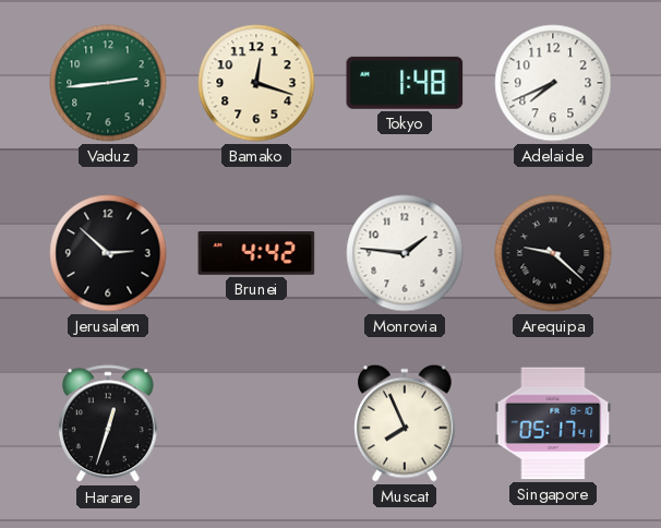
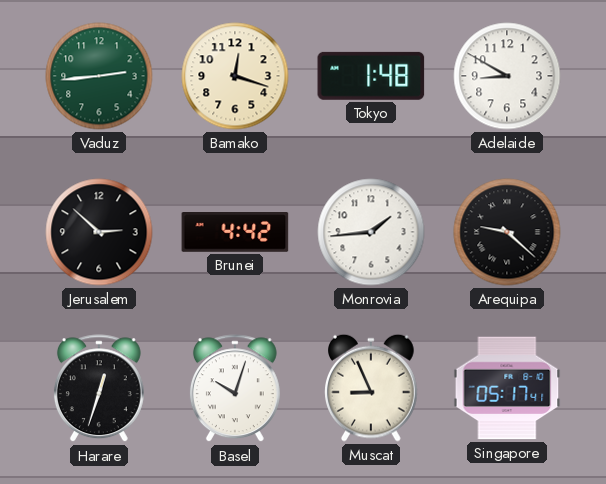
Adelaide: 7:41 -> 8:50
Monrovia: 1:46 -> 1:44
Basel: none -> 10:03
Muscat: 7:56 -> 8:56
